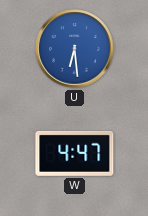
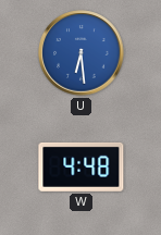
W: 4:47 -> 4:48
